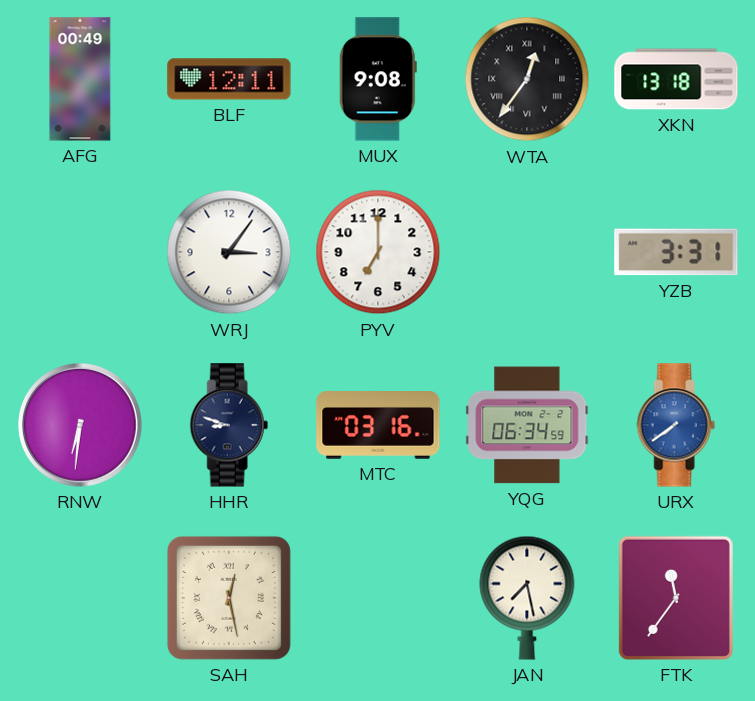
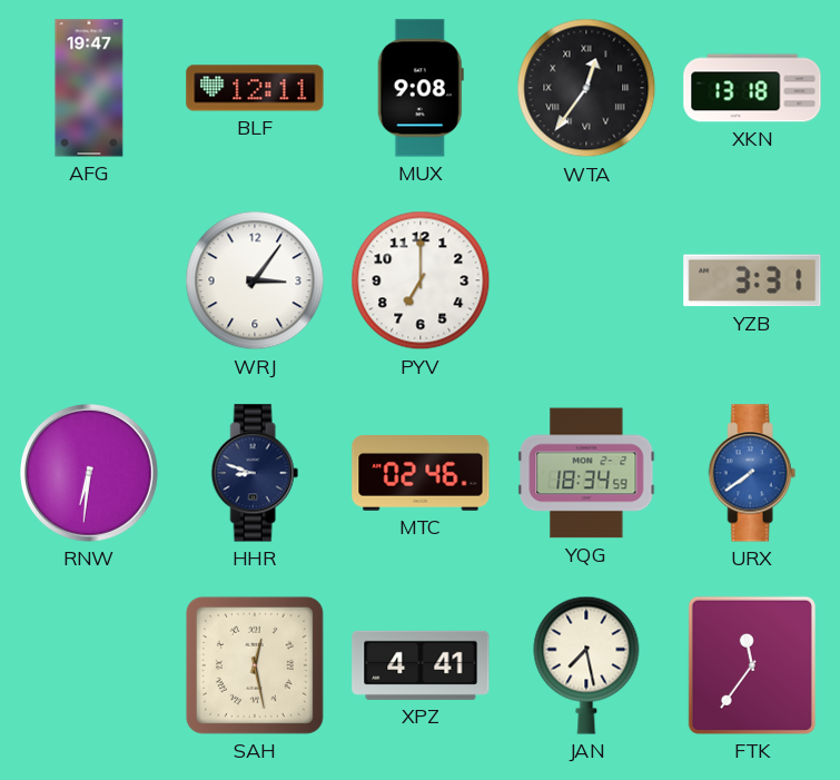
AFG: 00:49 -> 19:47
MTC: 03:16 -> 02:46
YQG: 06:34 -> 18:34
XPZ: none -> 4:41
